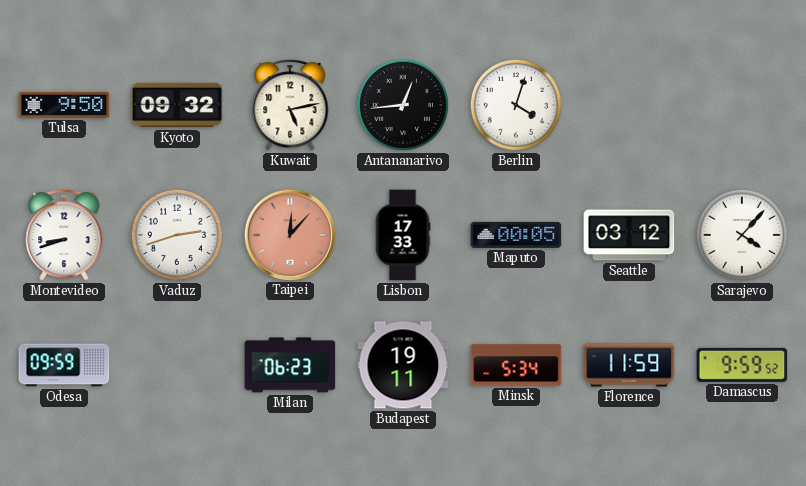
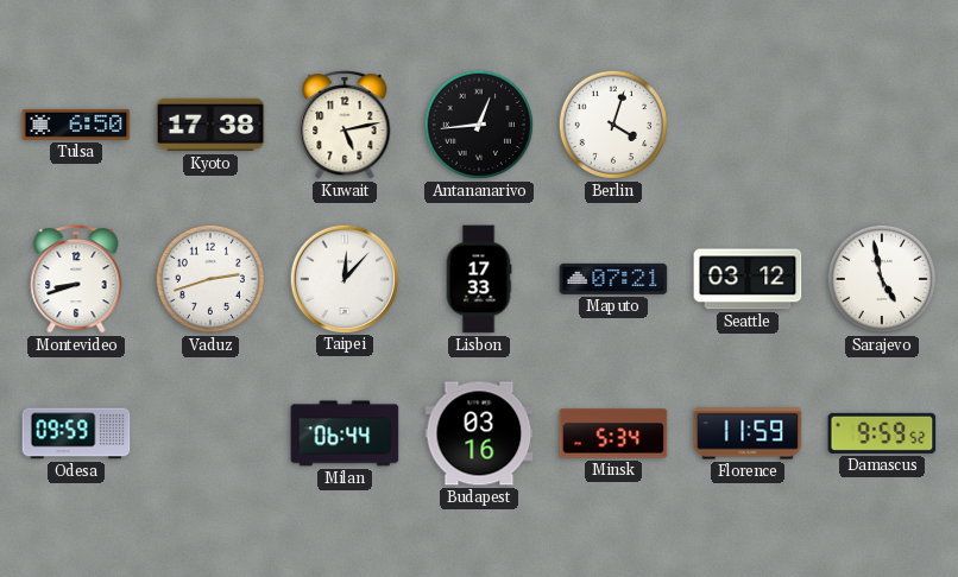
Tulsa: 9:50 -> 6:50
Kyoto: 09:32 -> 17:38
Taipei dial: salmon -> white
Maputo: 00:05 -> 07:21
Sarajevo: 4:07 -> 4:58
Milan: 06:23 -> 06:44
Budapest: 19:11 -> 03:16
